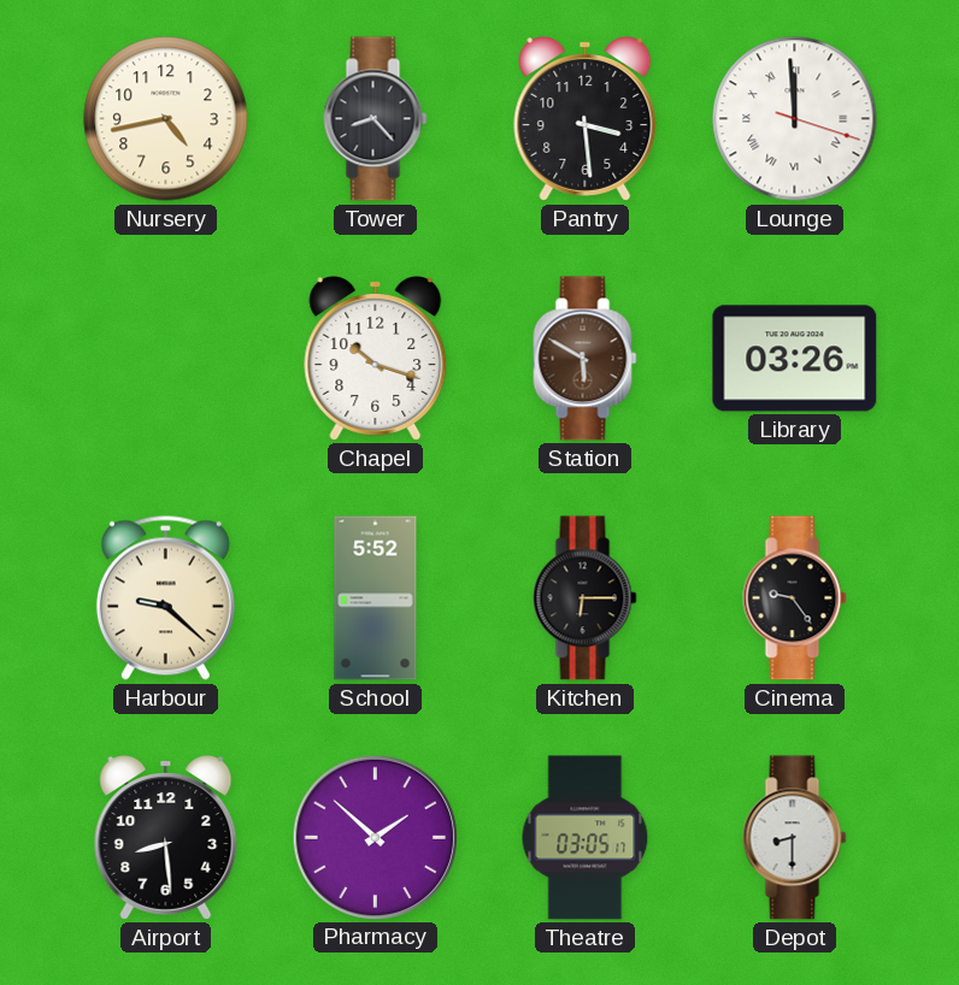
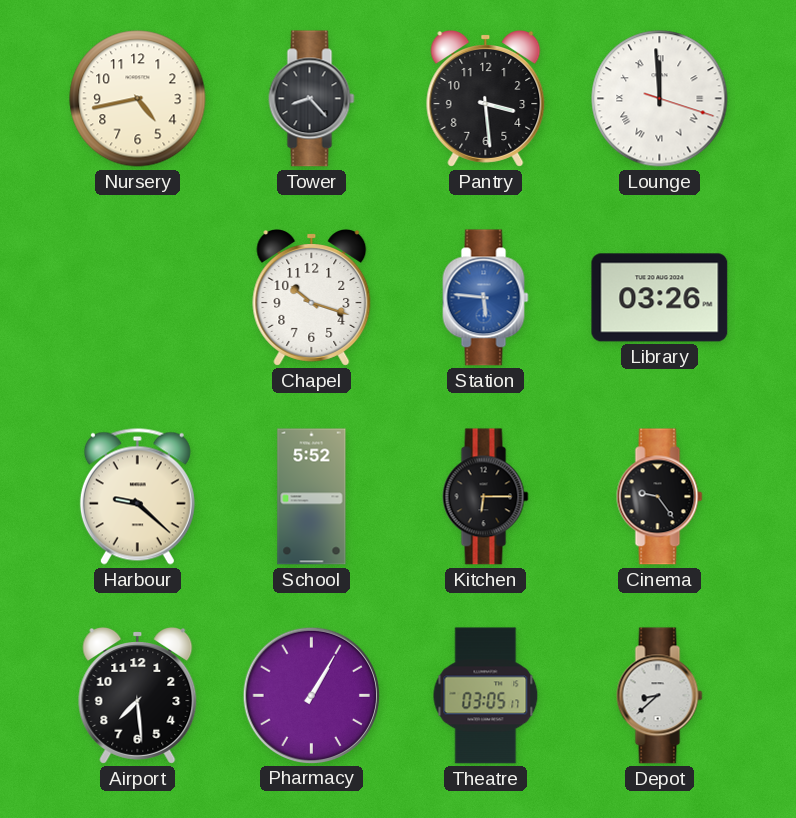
Station: 5:50 -> 5:46
Station dial: brown -> blue
Airport: 8:29 -> 7:29
Pharmacy: 1:52 -> 1:05
Depot: 8:30 -> 8:38
